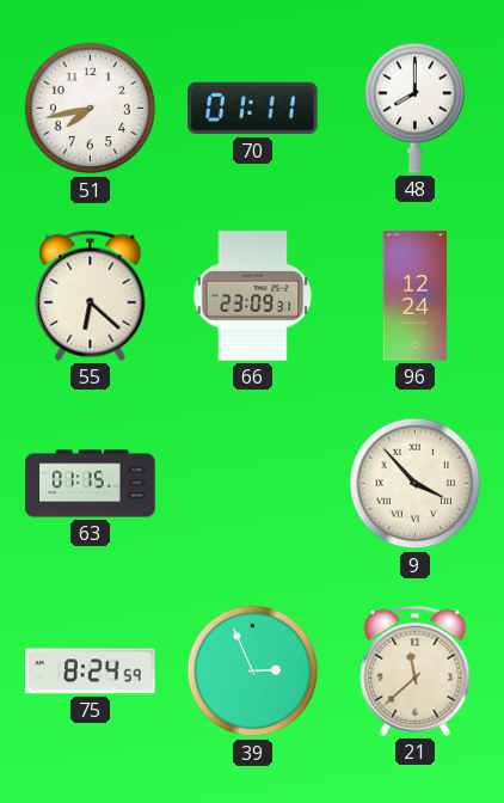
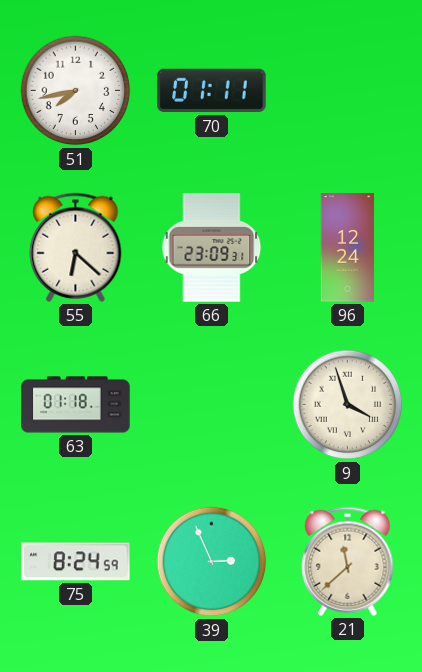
48: 8:00 -> none
63: 01:15 -> 01:18
9: 3:53 -> 3:57
